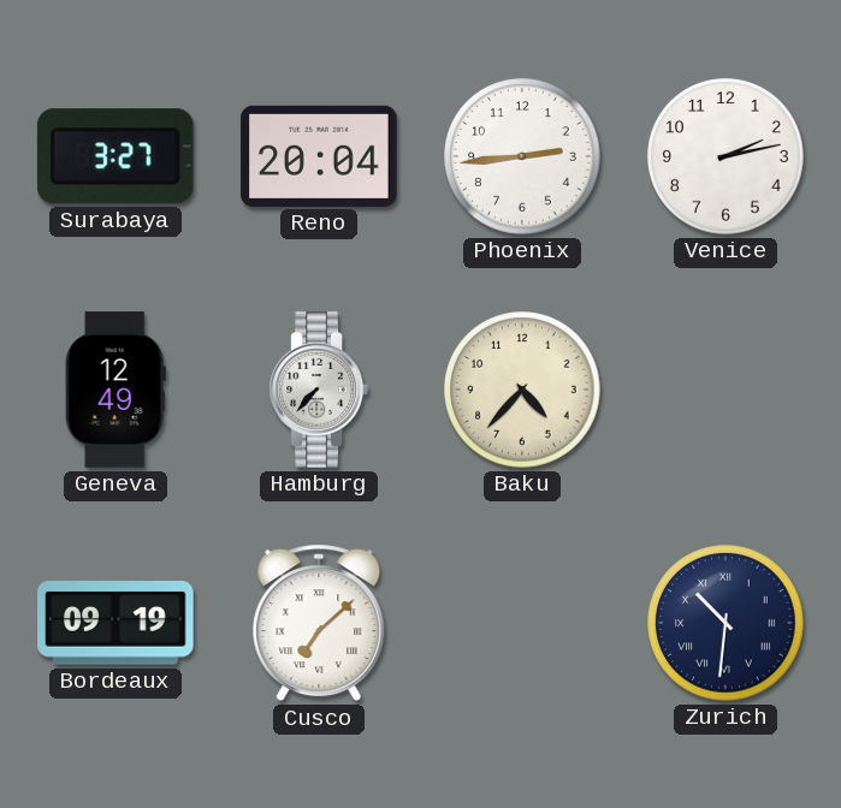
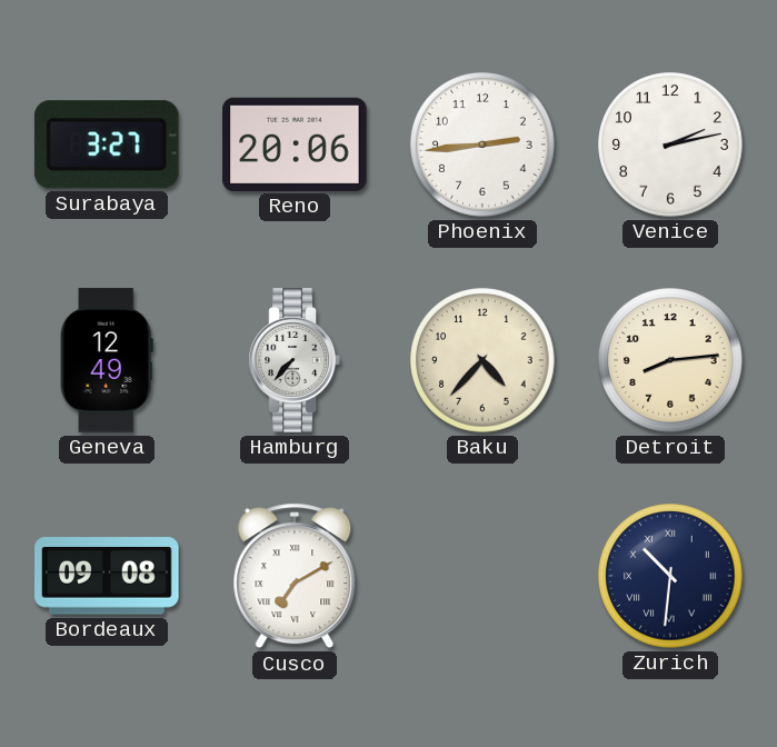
Reno: 20:04 -> 20:06
Detroit: none -> 8:14
Bordeaux: 09:19 -> 09:08
Cusco: 7:08 -> 7:10
